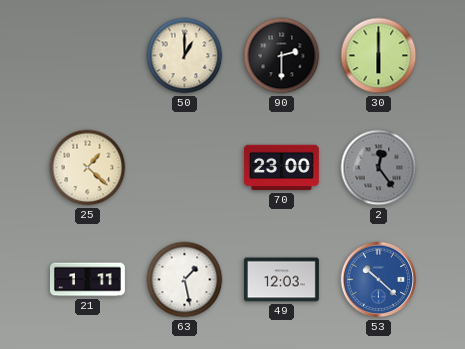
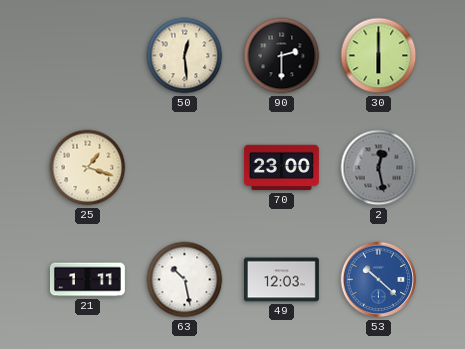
50: 1:00 -> 12:29
25: 1:22 -> 1:18
2: 12:24 -> 12:28
63: 1:28 -> 10:28
